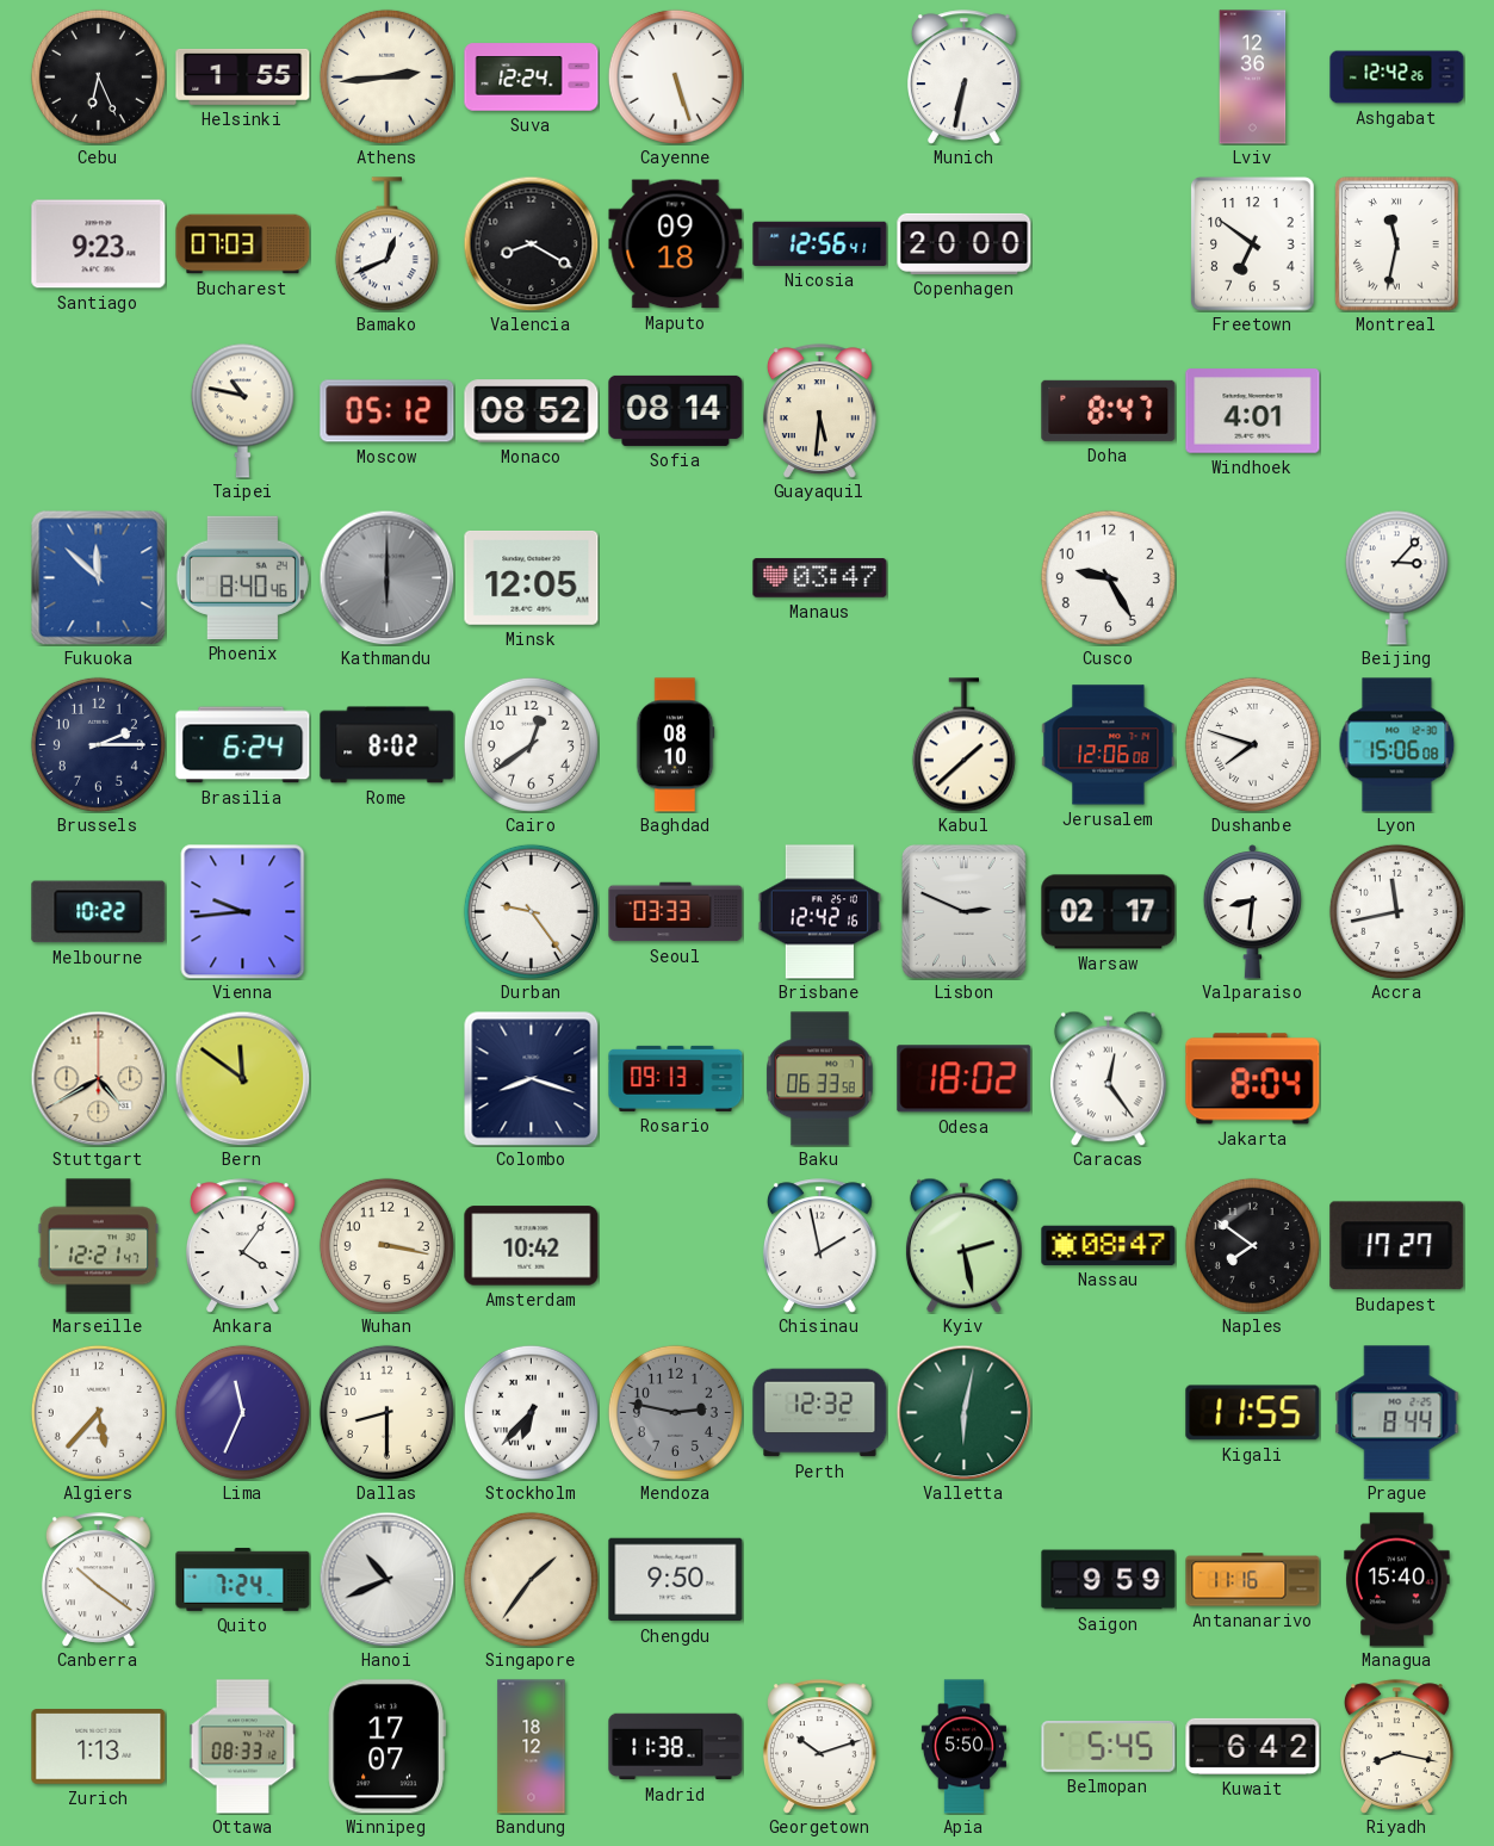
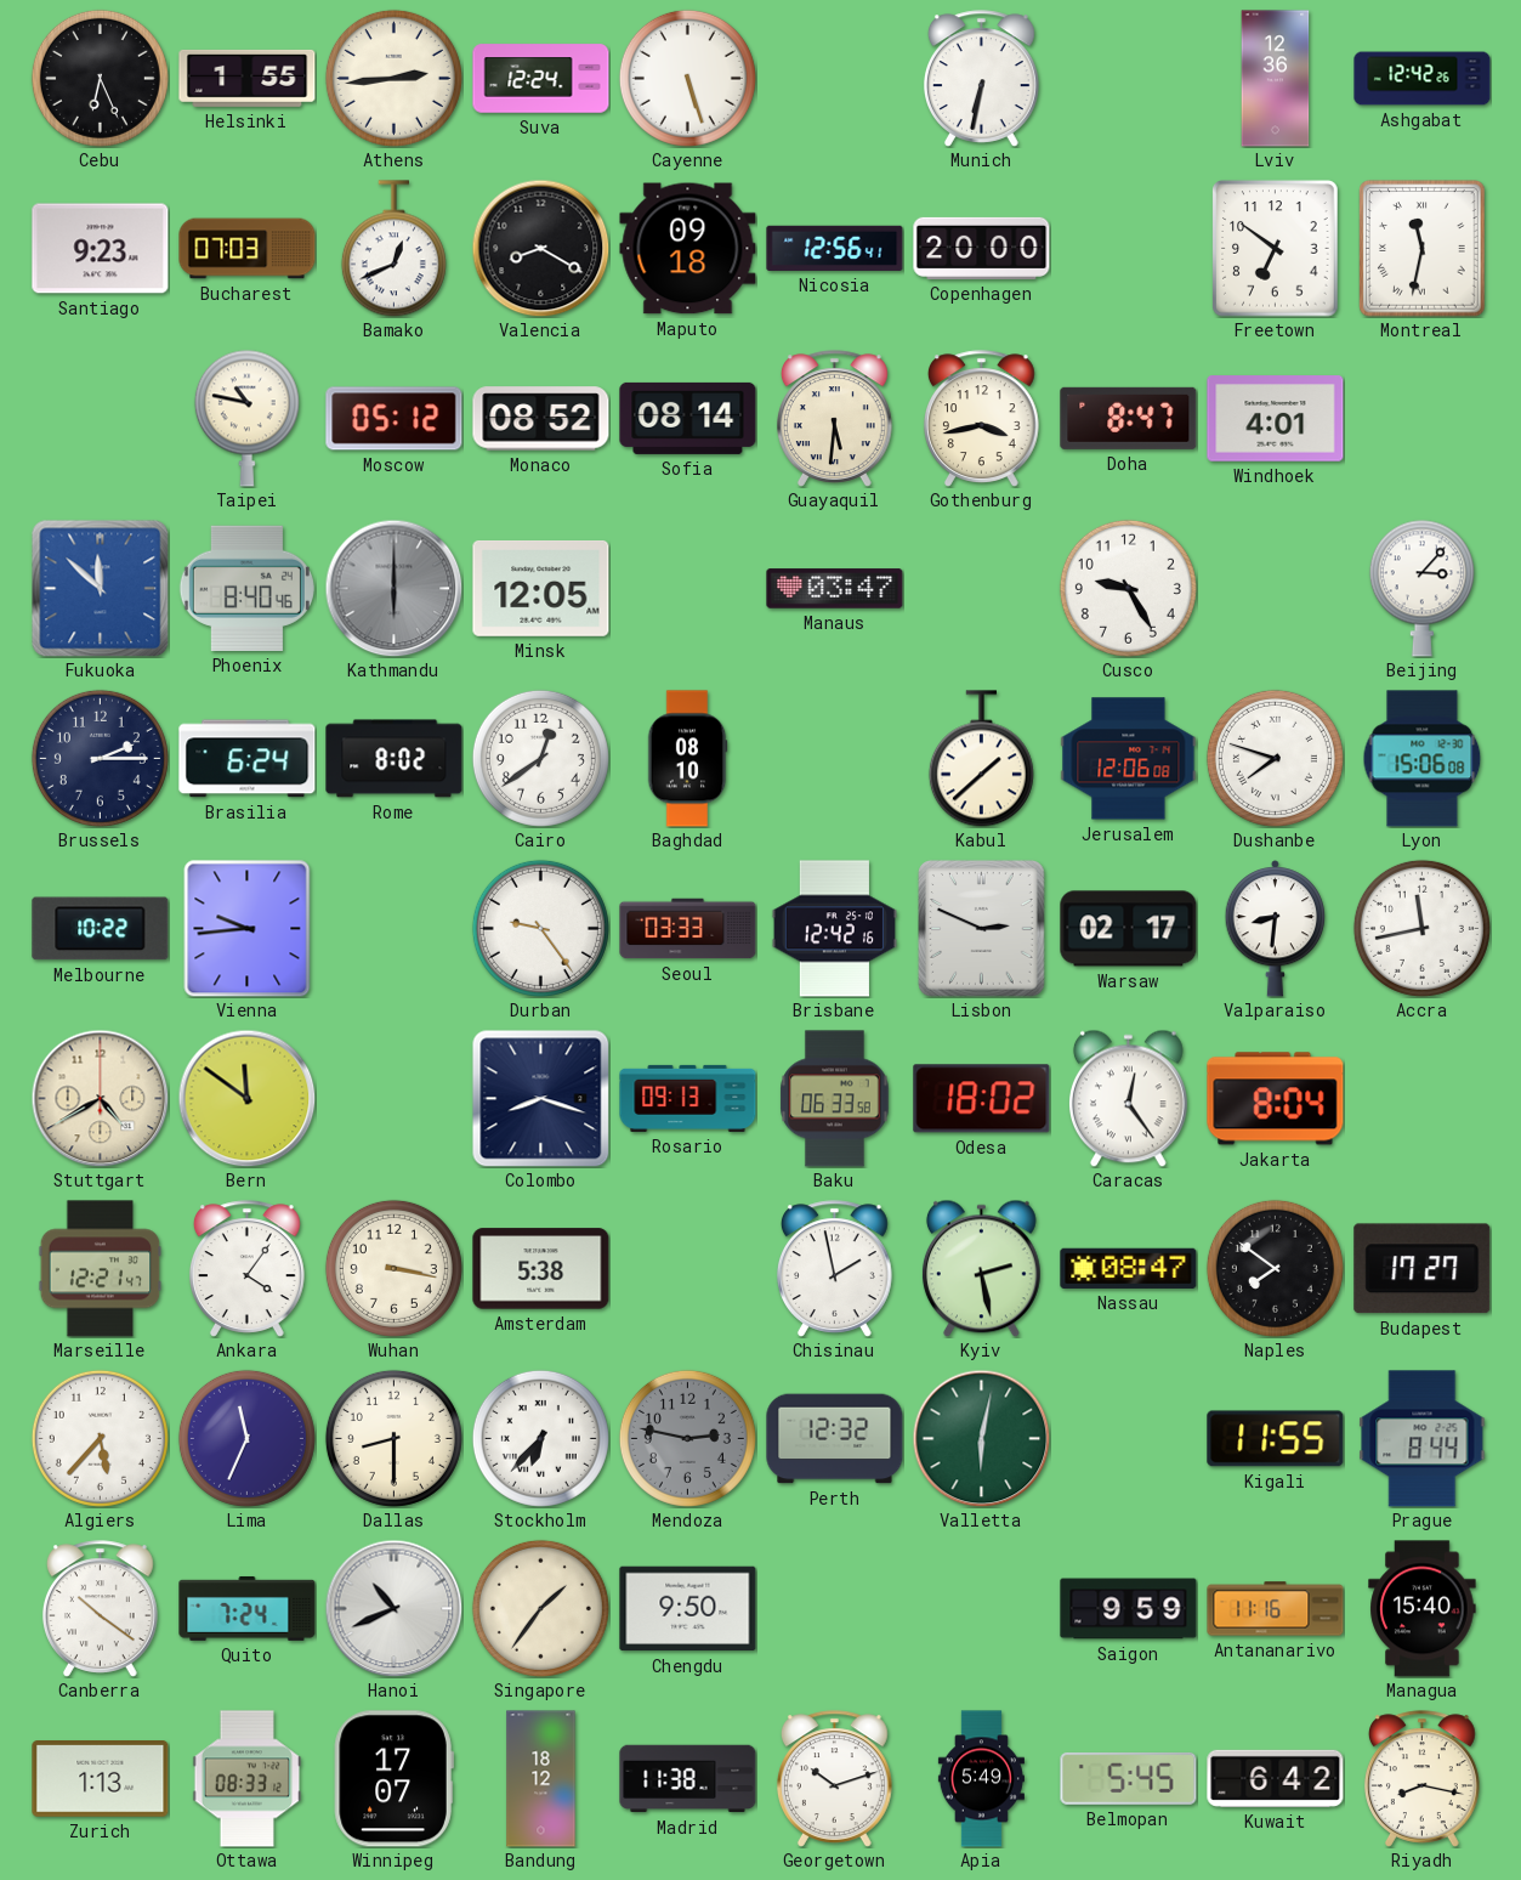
Gothenburg: none -> 3:43
Amsterdam: 10:42 -> 5:38
Apia: 5:50 -> 5:49
